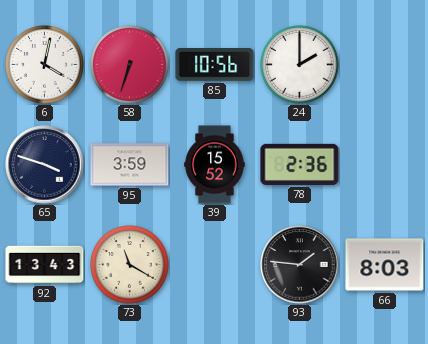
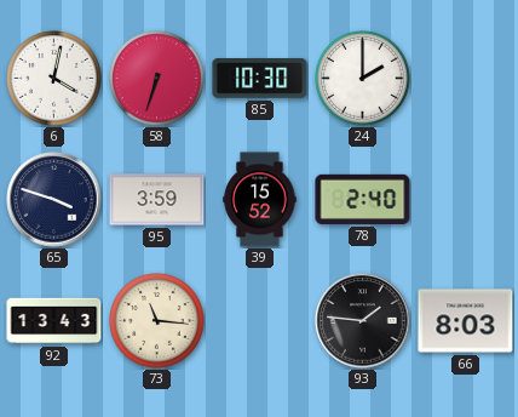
85: 10:56 -> 10:30
78: 2:36 -> 2:40
73: 11:20 -> 11:16
